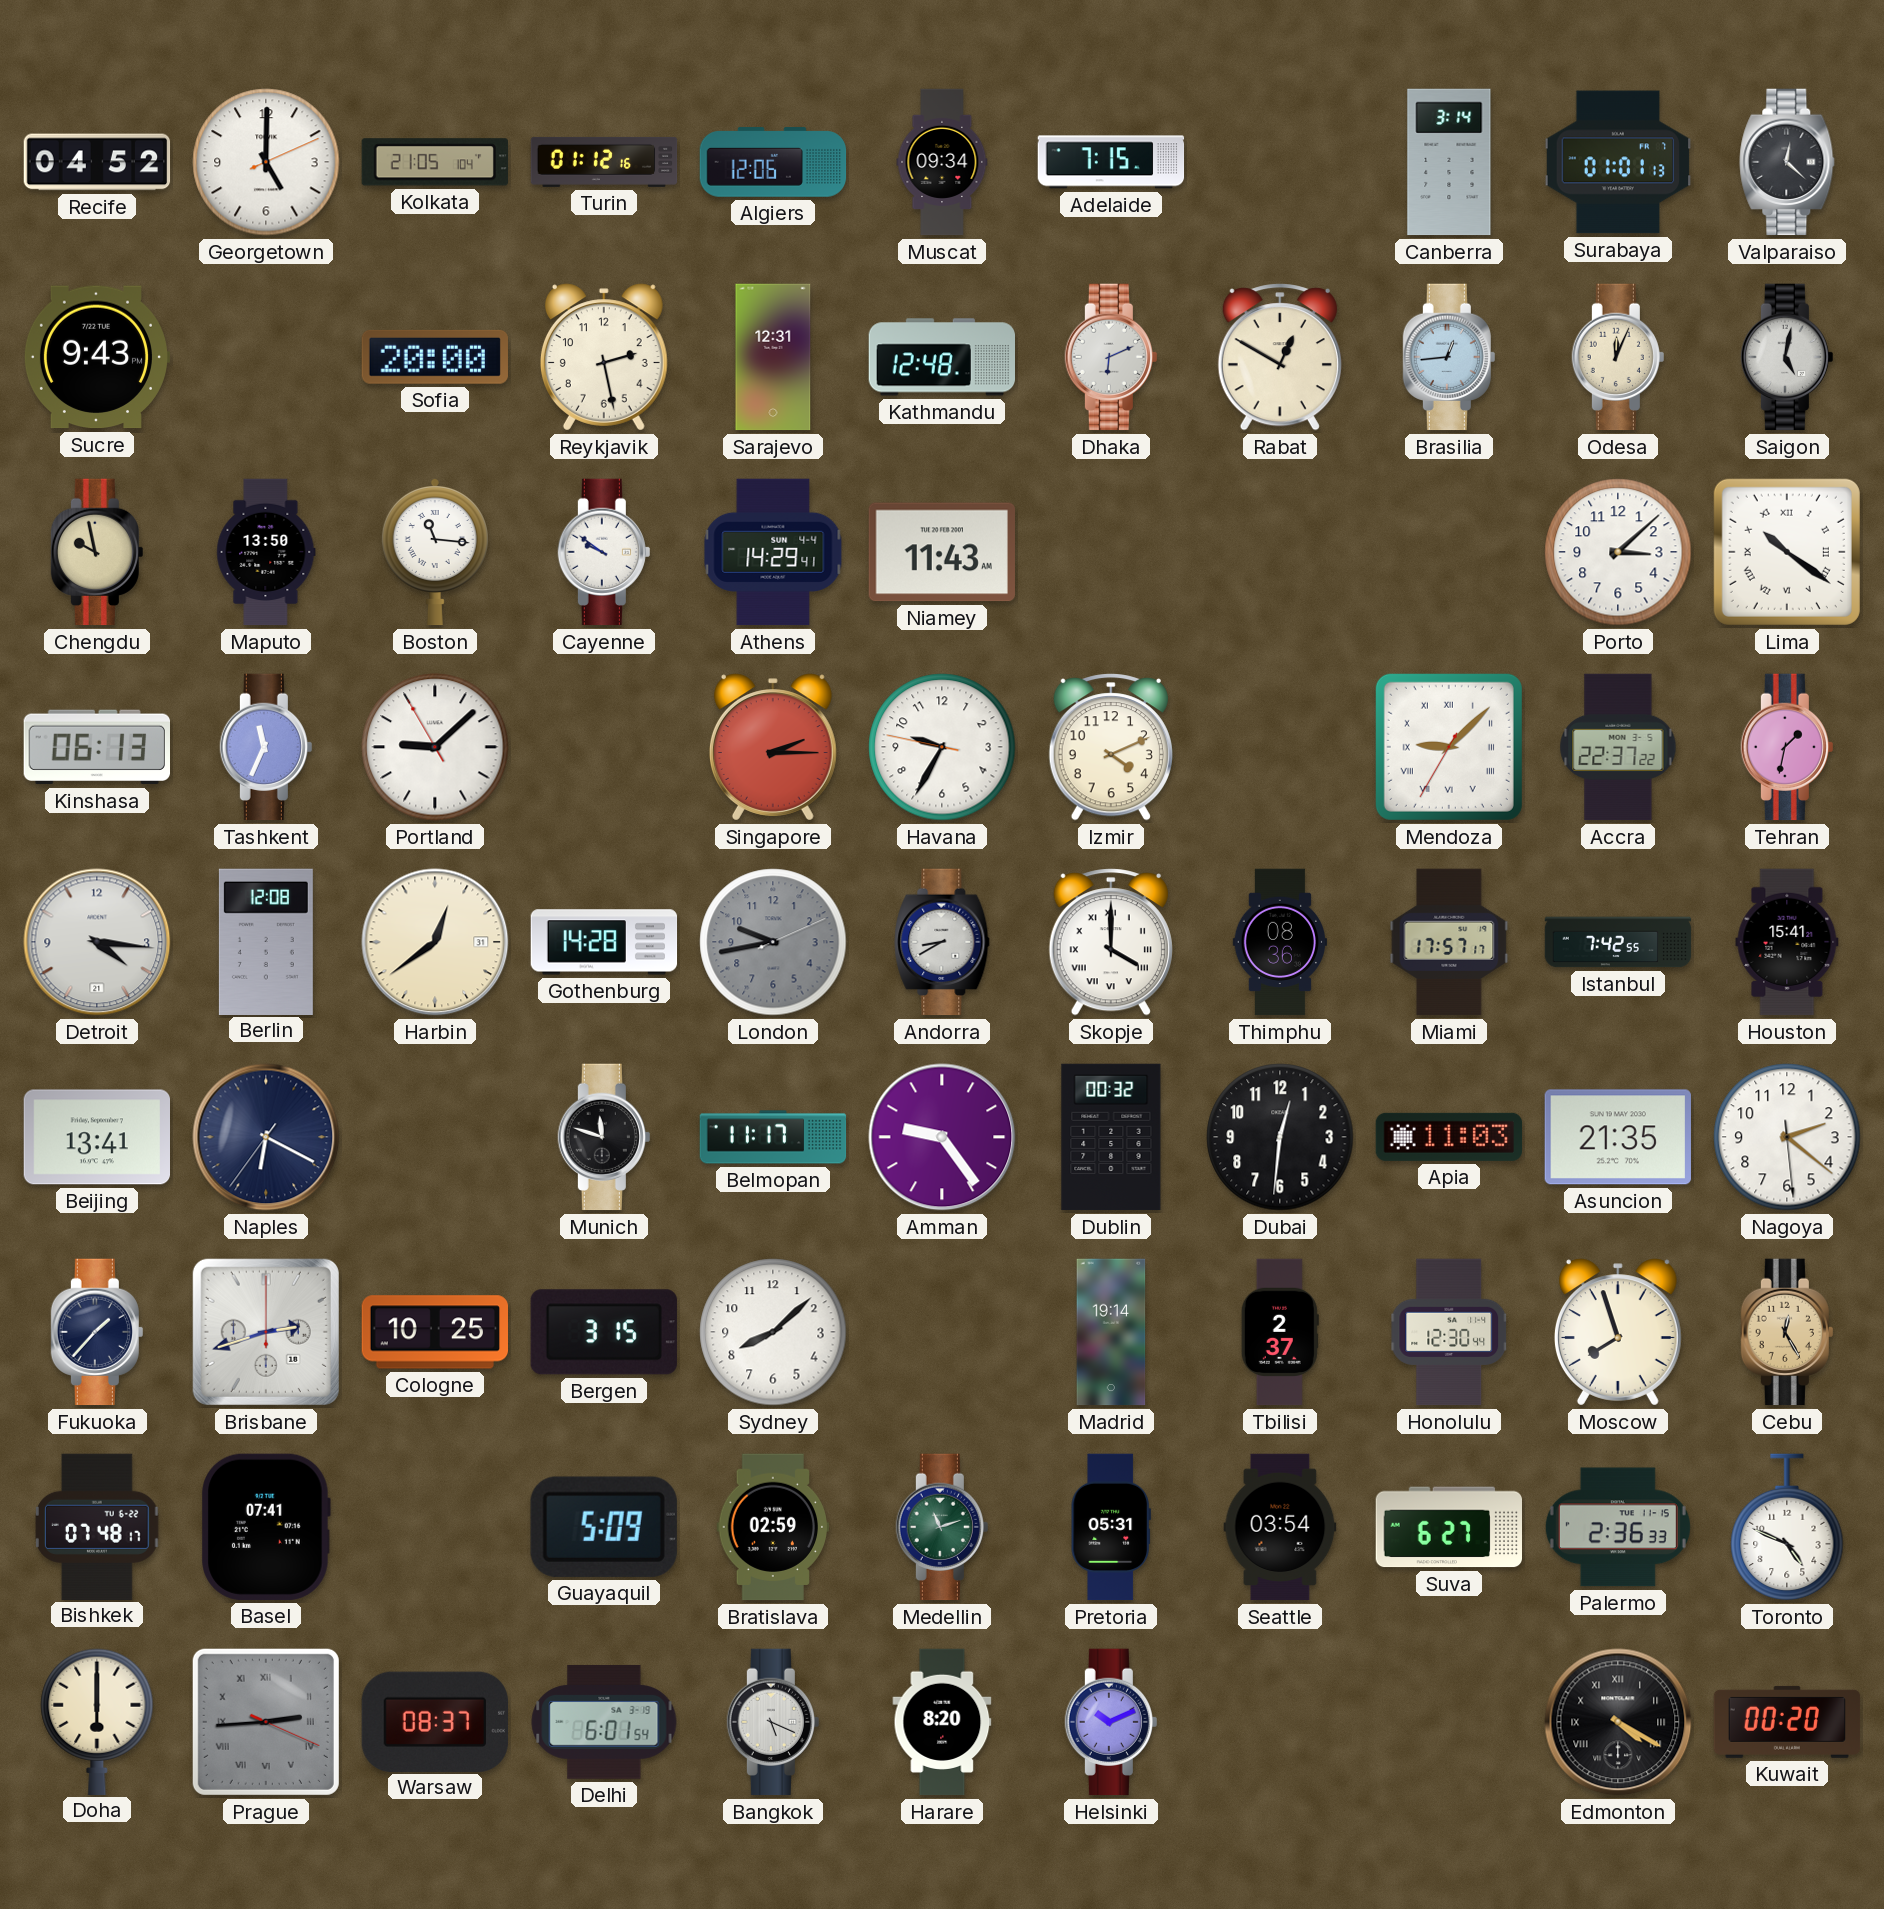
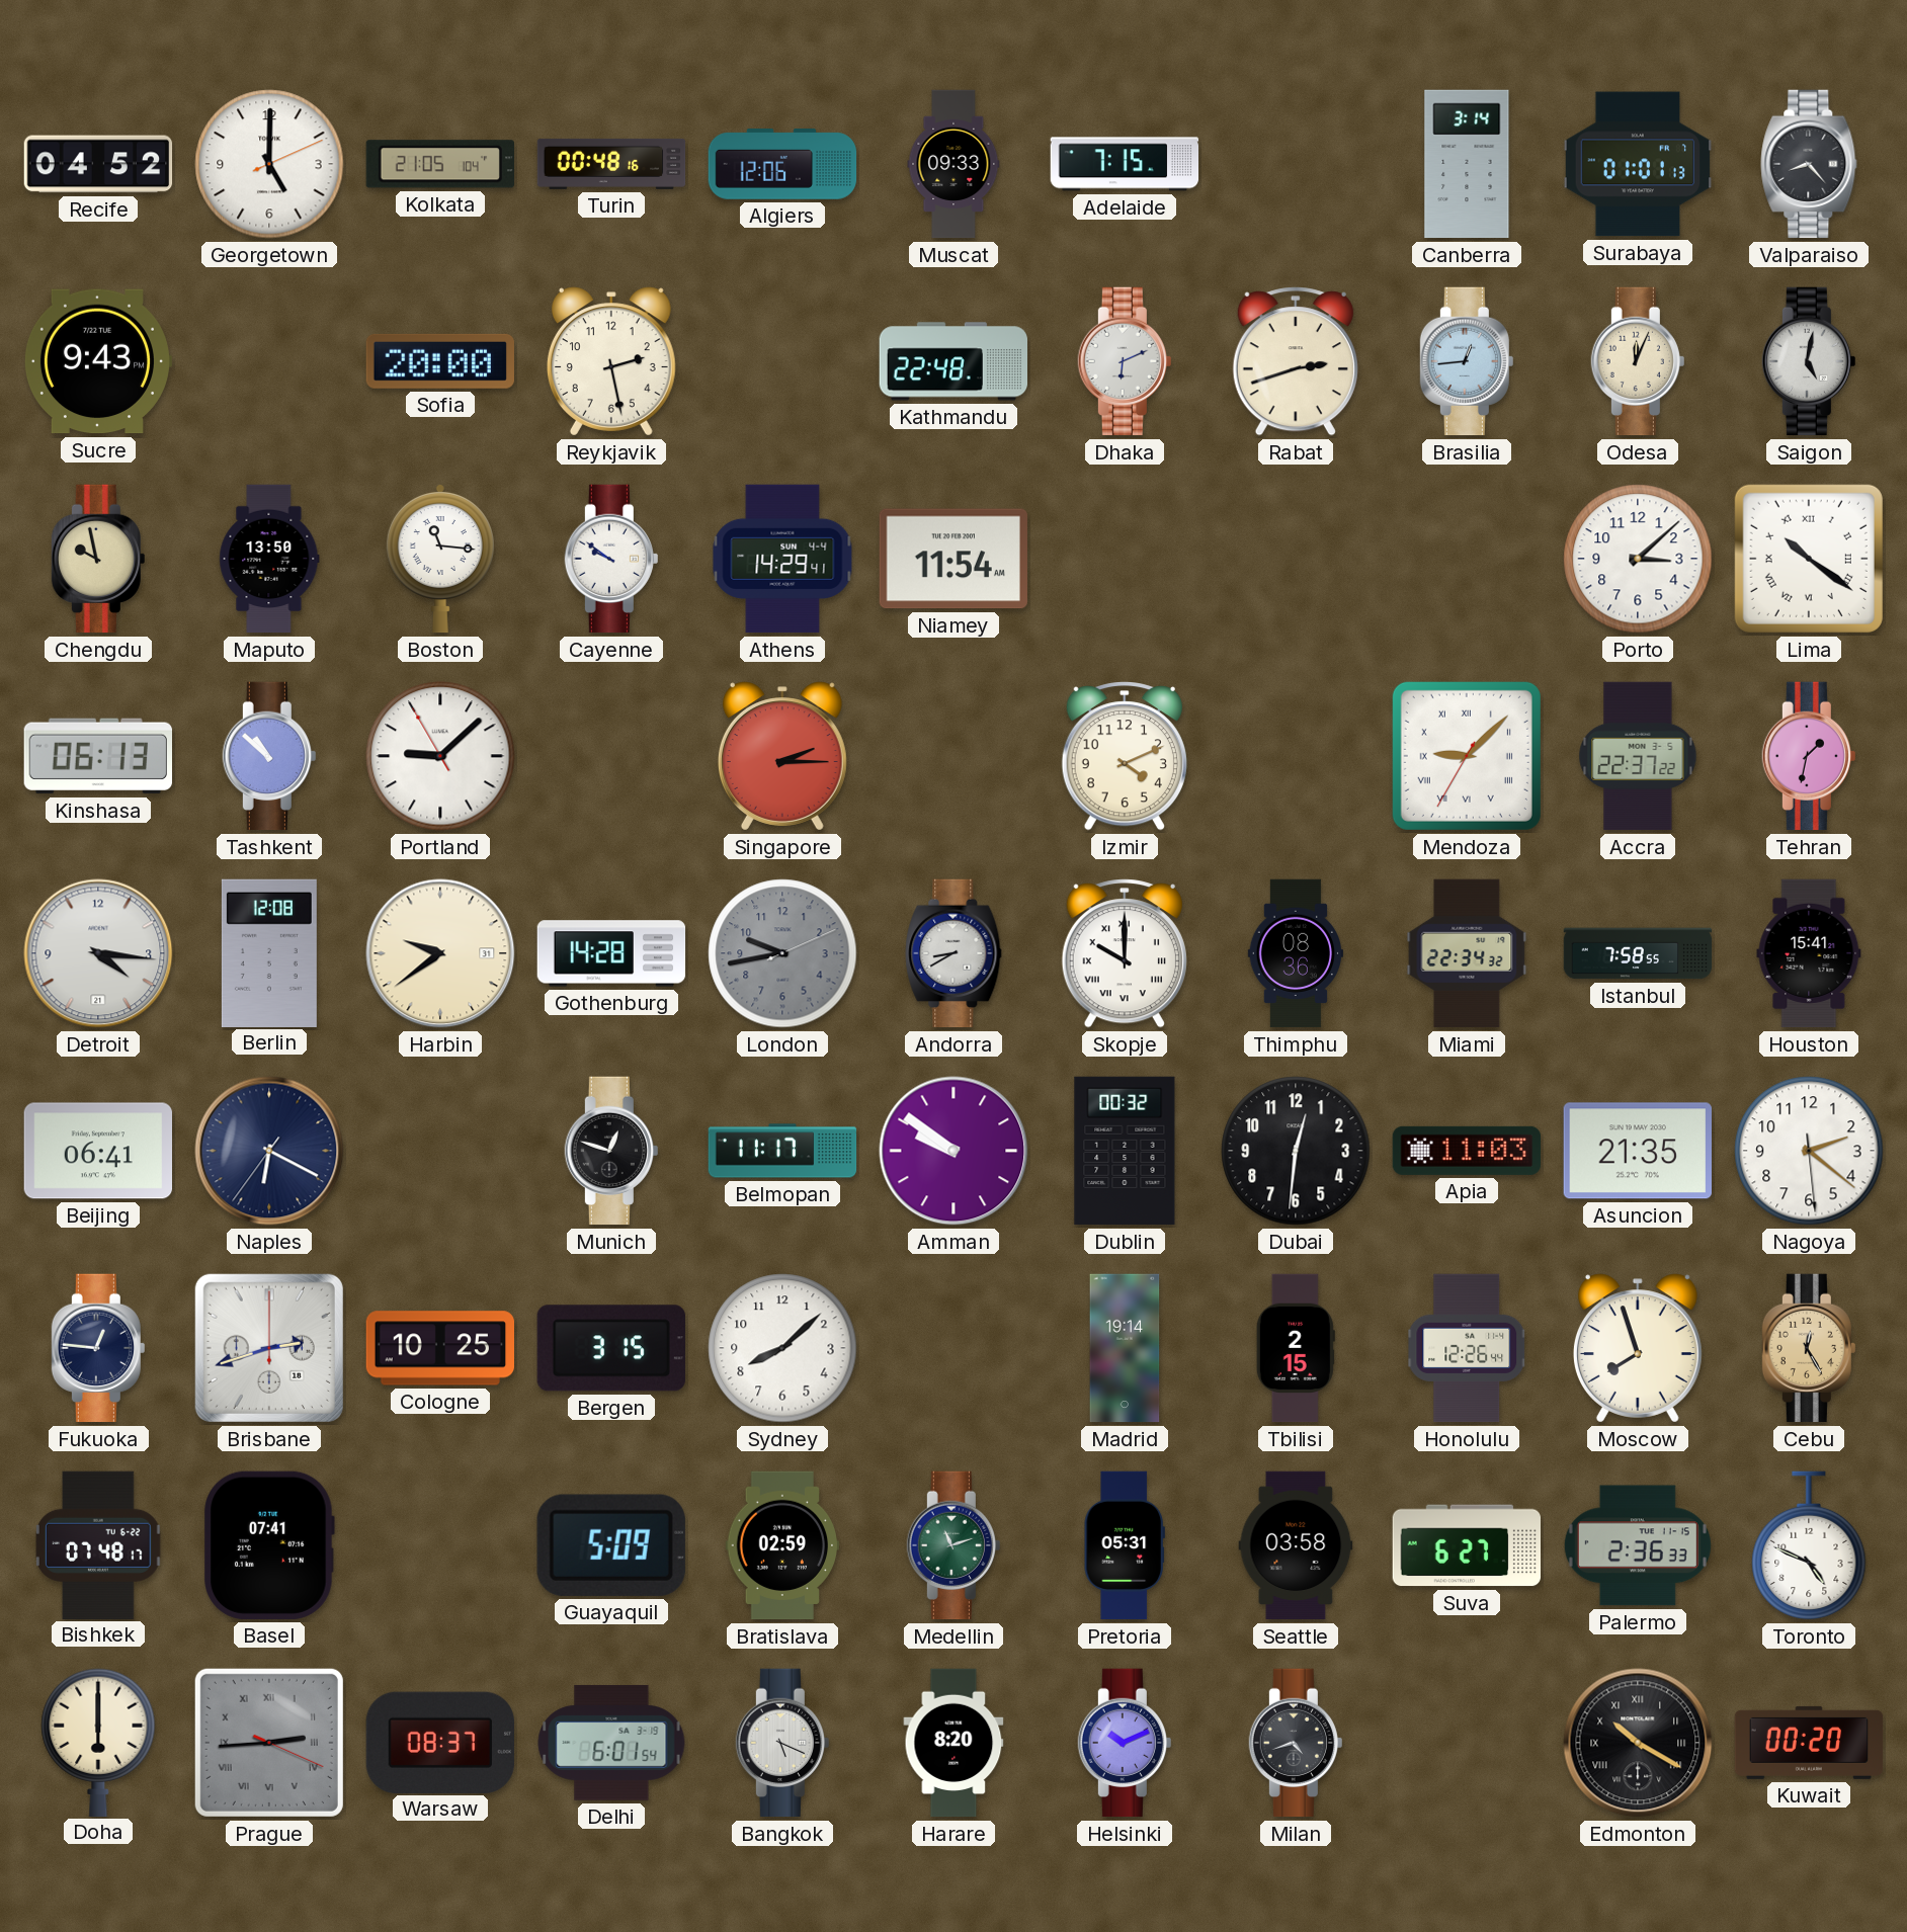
Turin: 01:12 -> 00:48
Muscat: 09:34 -> 09:33
Valparaiso: 12:22 -> 8:23
Sarajevo: 12:31 -> none
Kathmandu: 12:48 -> 22:48
Rabat: 12:50 -> 2:42
Niamey: 11:43 -> 11:54
Tashkent: 11:34 -> 10:52
Havana: 9:34 -> none
Harbin: 12:39 -> 9:39
Skopje: 4:00 -> 10:00
Miami: 17:57 -> 22:34
Istanbul: 7:42 -> 7:58
Beijing: 13:41 -> 06:41
Munich: 11:48 -> 12:48
Amman: 9:24 -> 9:51
Fukuoka: 1:37 -> 12:46
Tbilisi: 2:37 -> 2:15
Honolulu: 12:30 -> 12:26
Seattle: 03:54 -> 03:58
Milan: none -> 4:42
Edmonton: 4:20 -> 10:20
